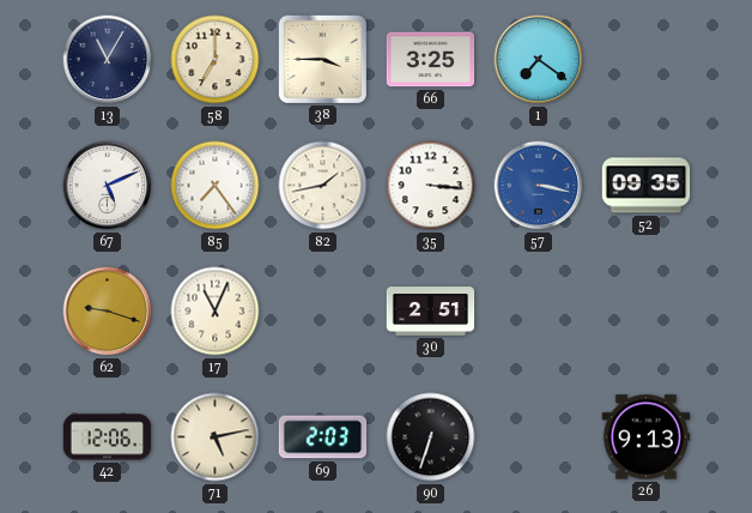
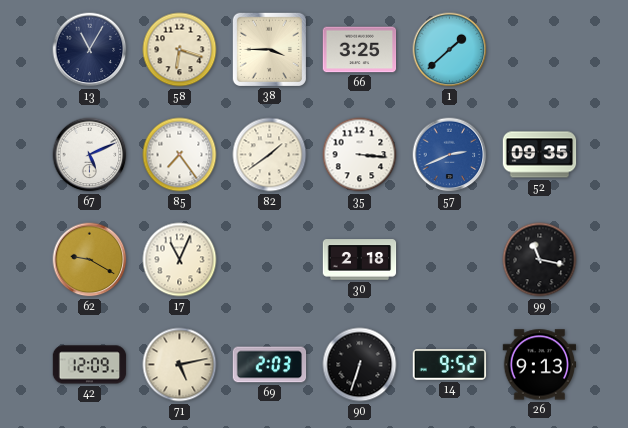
58: 7:00 -> 6:18
1: 7:21 -> 1:38
82: 1:43 -> 1:39
57: 3:17 -> 2:41
62: 9:18 -> 9:20
30: 2:51 -> 2:18
99: none -> 11:17
42: 12:06 -> 12:09
14: none -> 9:52
